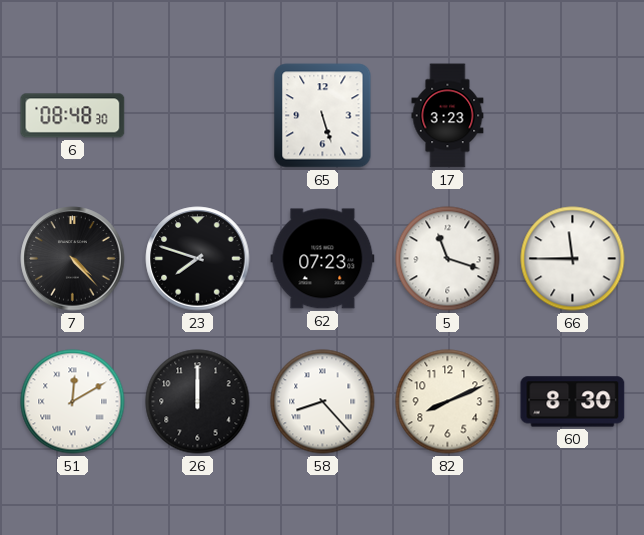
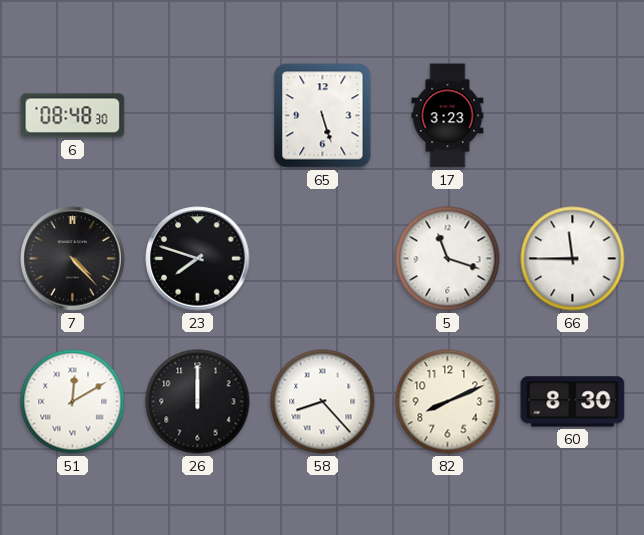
62: 07:23 -> none
